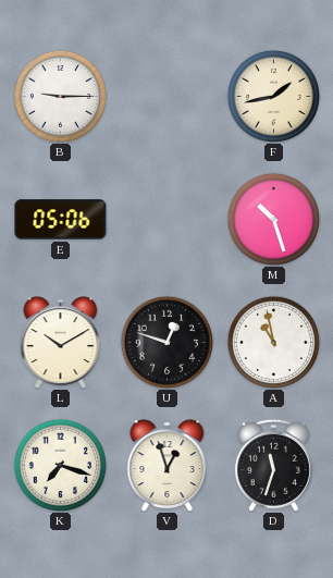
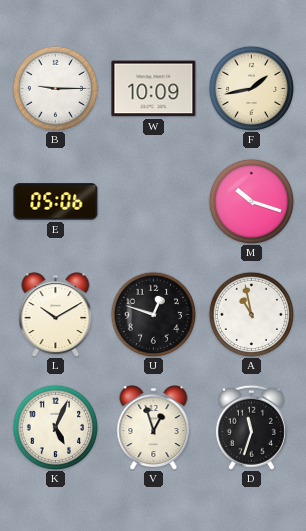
W: none -> 10:09
M: 10:27 -> 10:18
K: 7:18 -> 5:04
